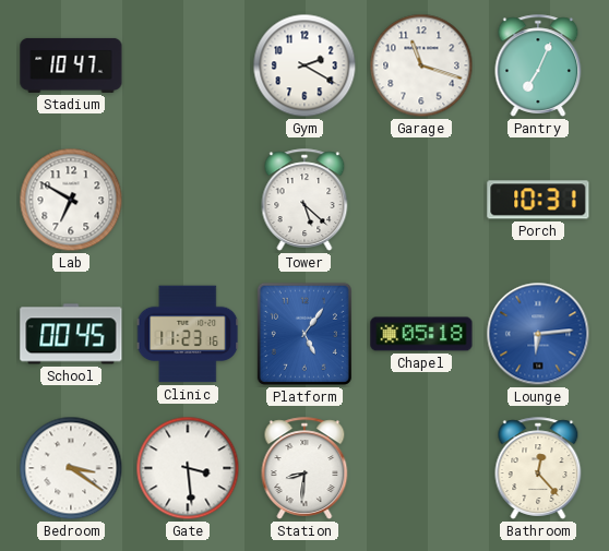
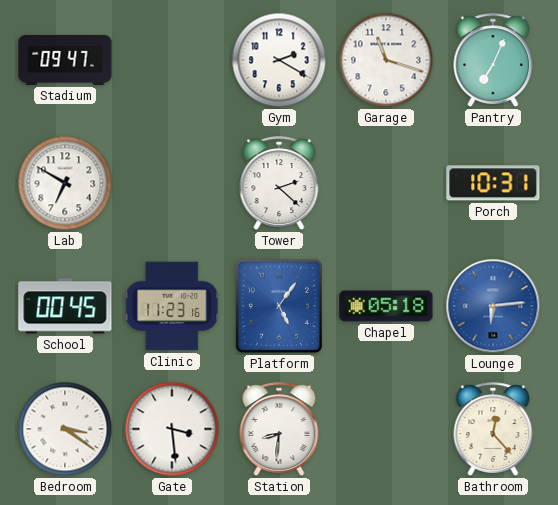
Stadium: 10:47 -> 09:47
Tower: 5:22 -> 2:22
